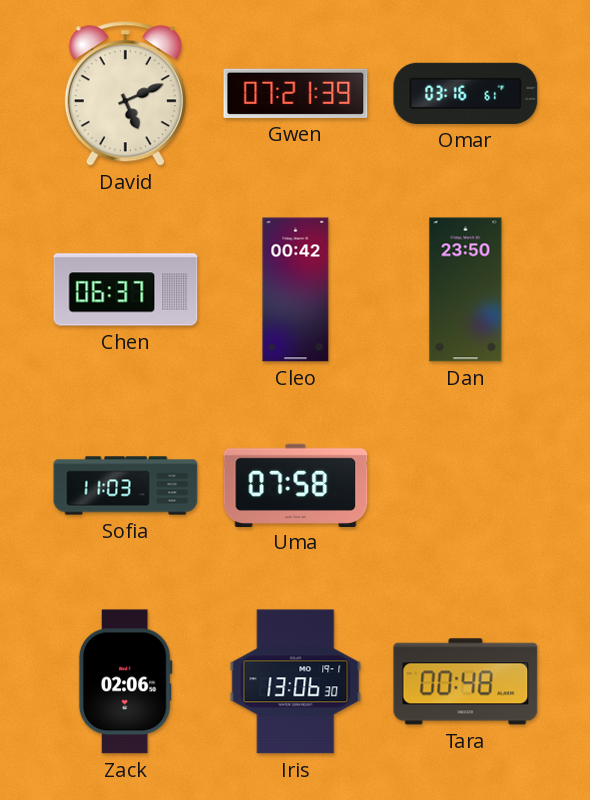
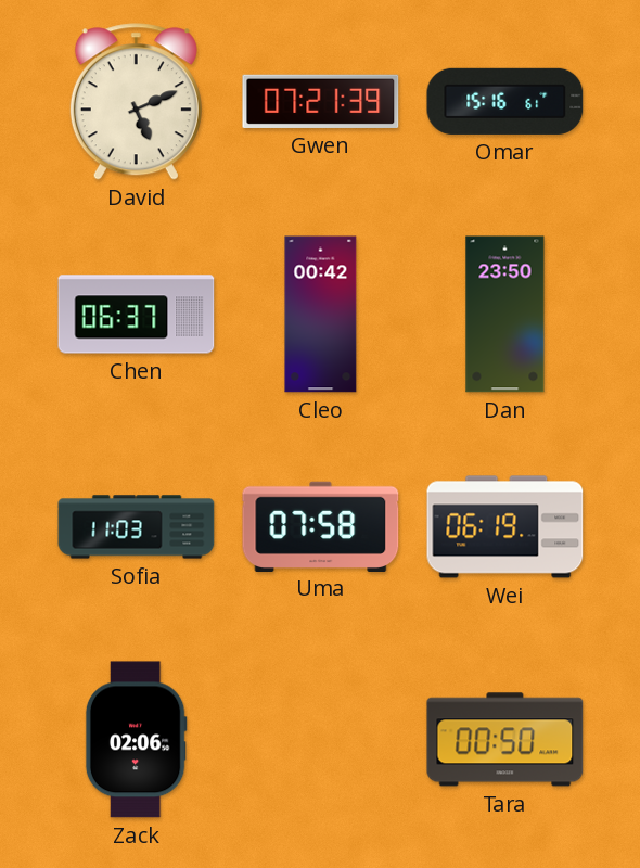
Omar: 03:16 -> 15:16
Wei: none -> 06:19
Iris: 13:06 -> none
Tara: 00:48 -> 00:50
